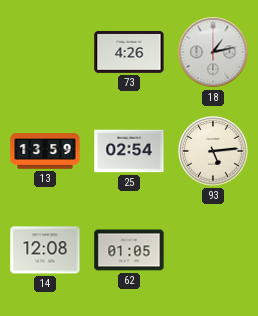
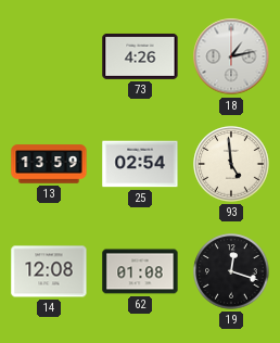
93: 5:14 -> 4:59
62: 01:05 -> 01:08
19: none -> 12:18
